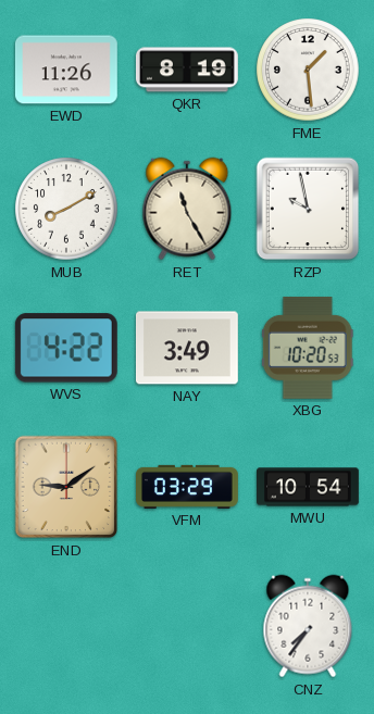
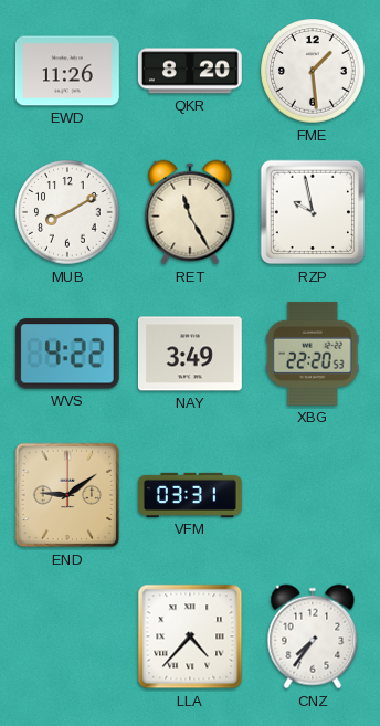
QKR: 8:19 -> 8:20
XBG: 10:20 -> 22:20
VFM: 03:29 -> 03:31
MWU: 10:54 -> none
LLA: none -> 4:37
